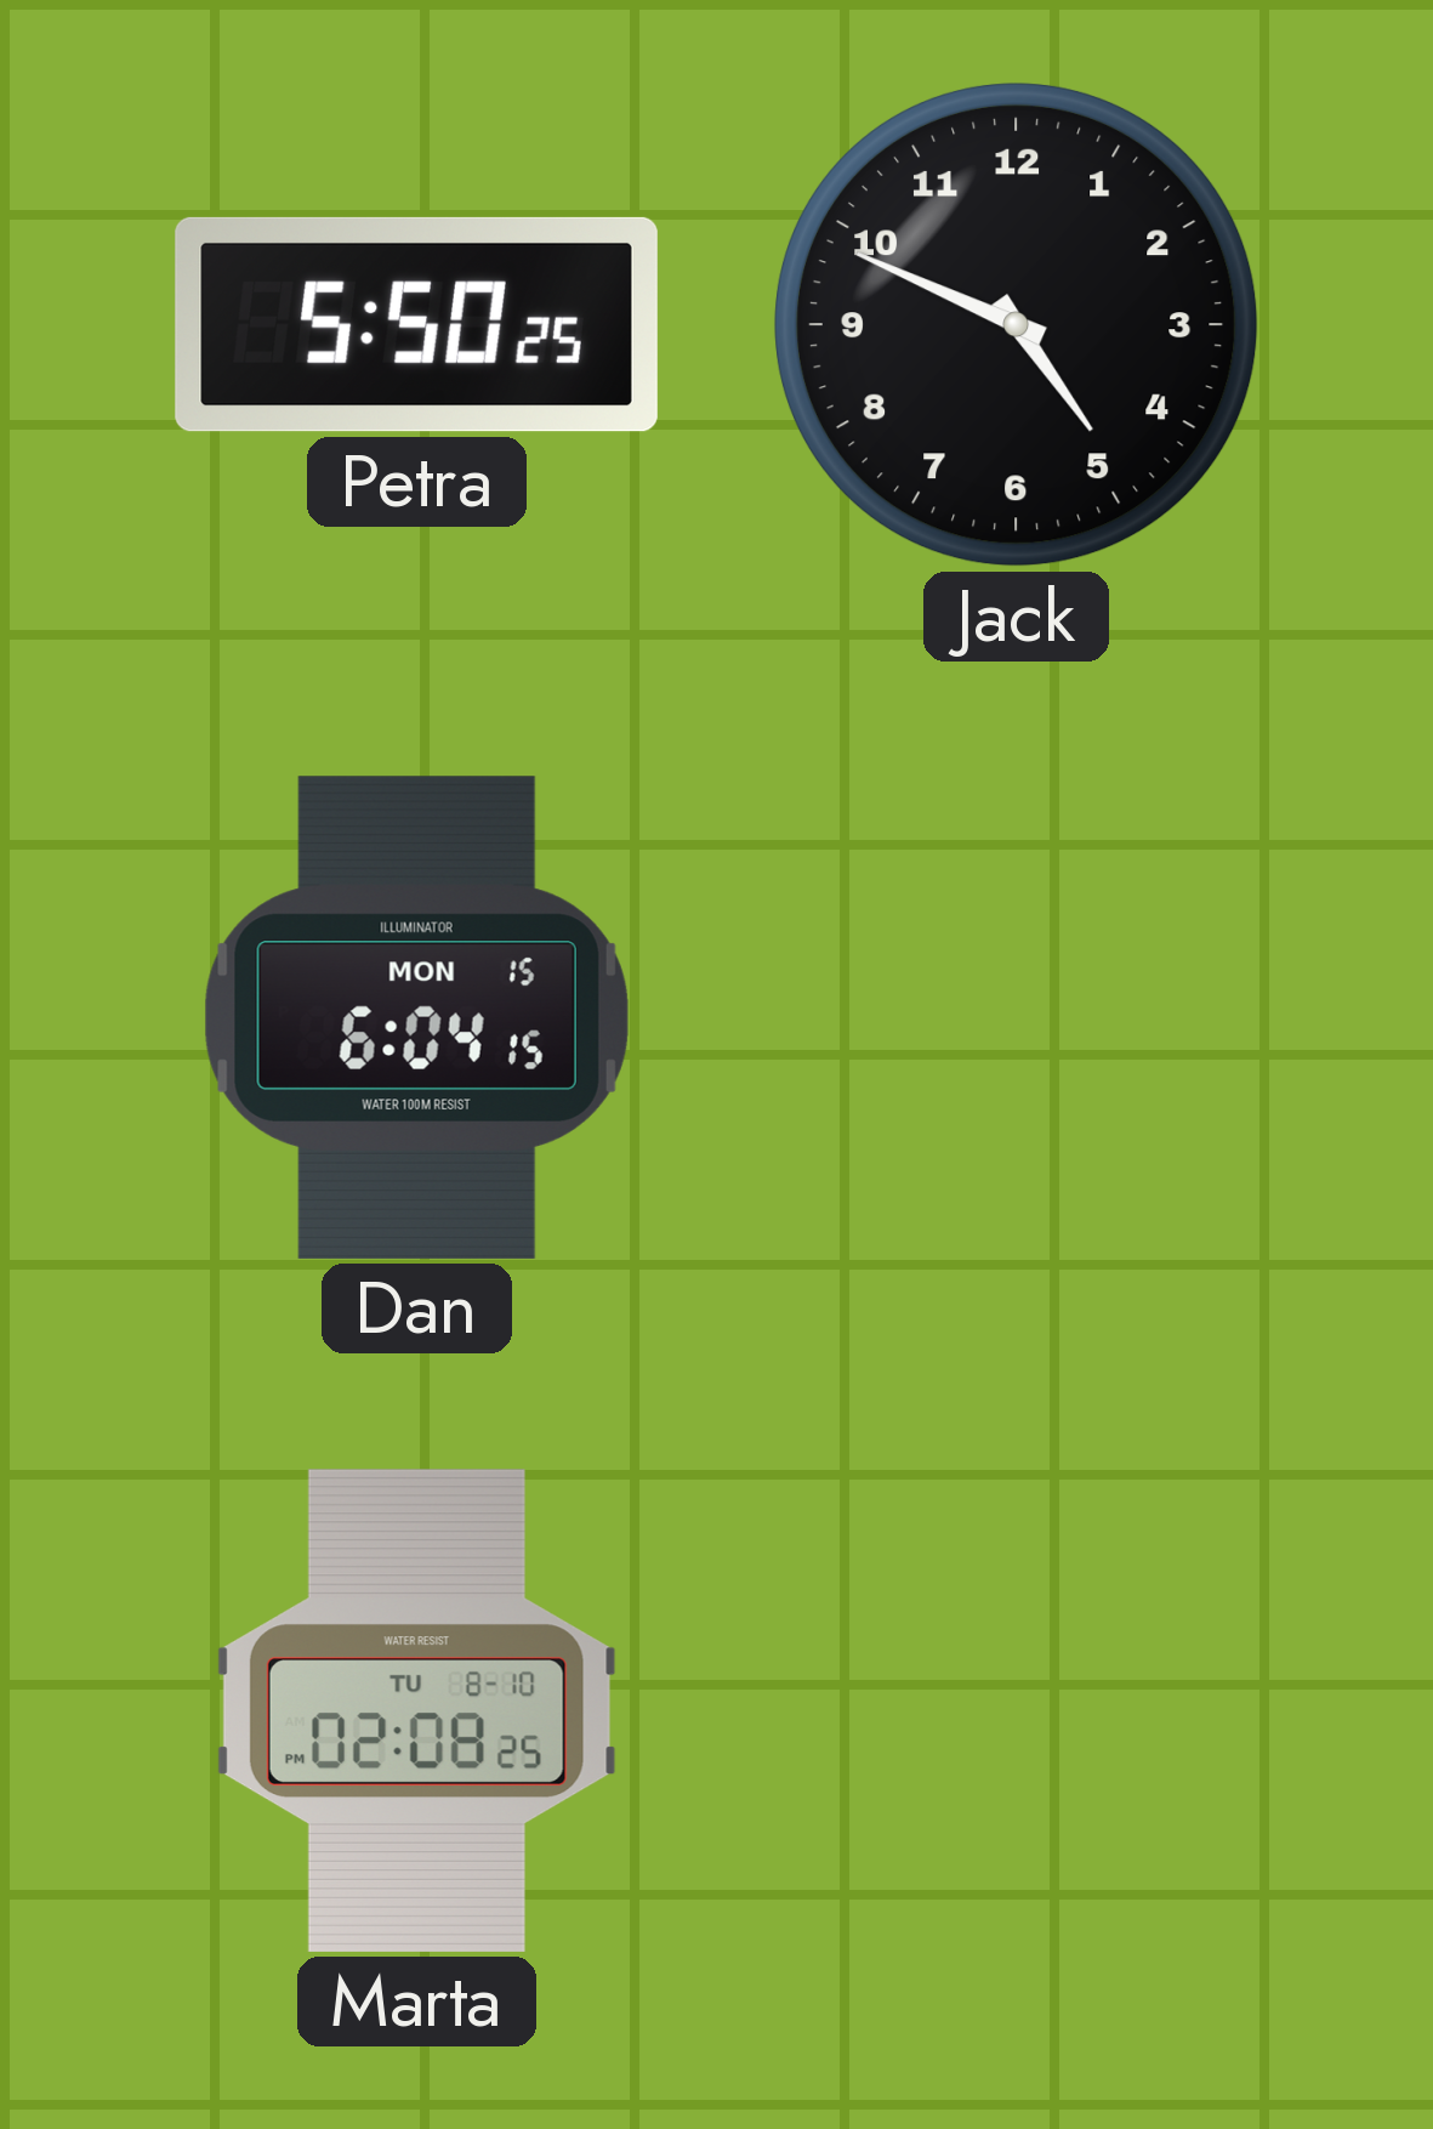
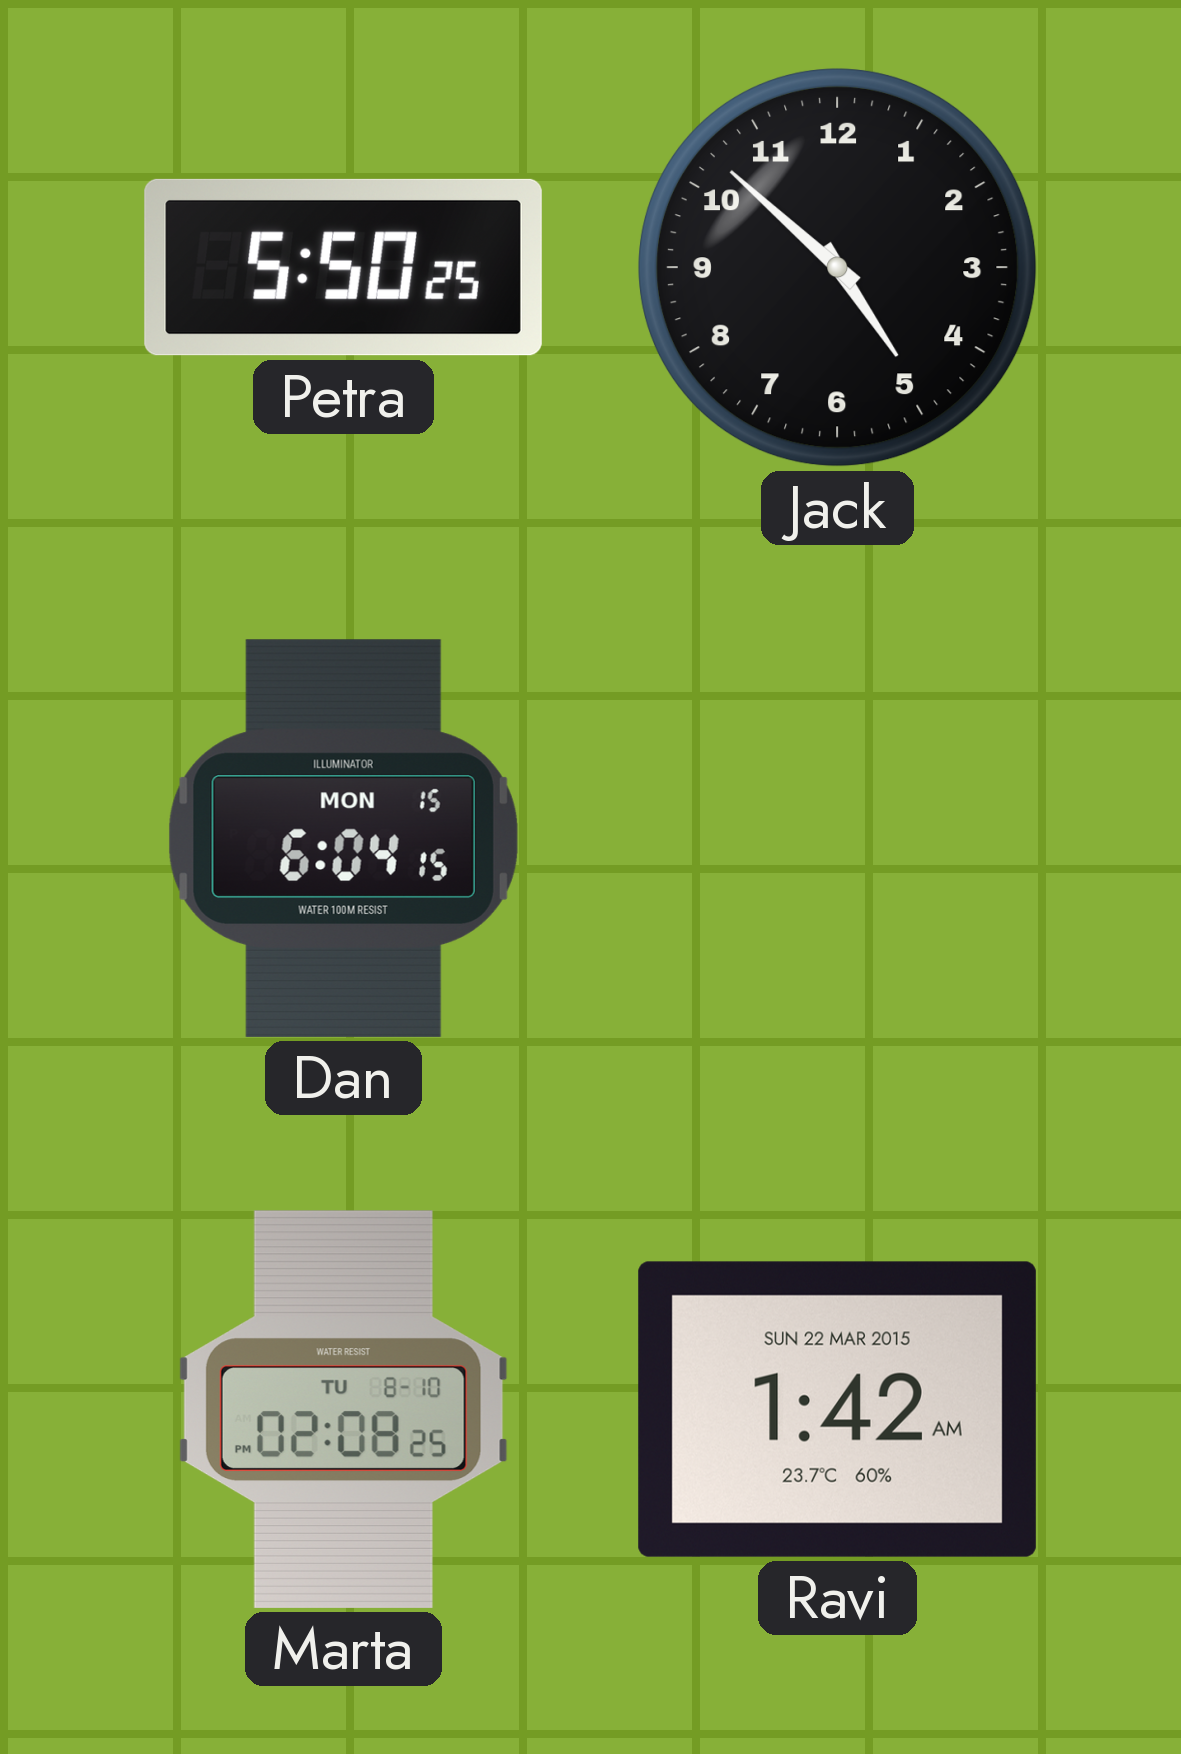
Jack: 4:49 -> 4:52
Ravi: none -> 1:42
